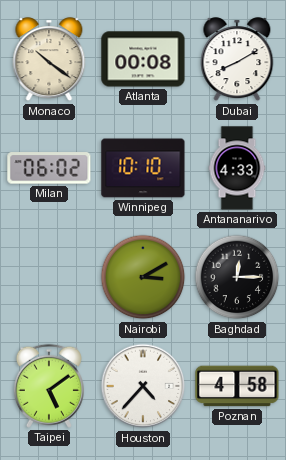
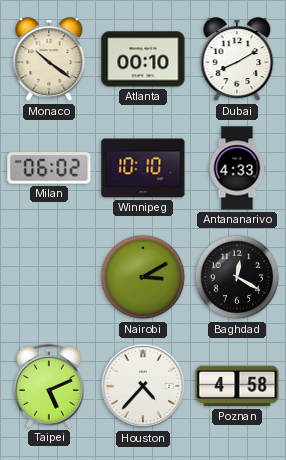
Atlanta: 00:08 -> 00:10
Baghdad: 12:15 -> 12:20
Taipei: 5:09 -> 5:11
